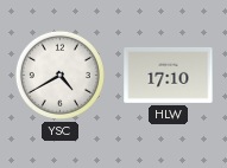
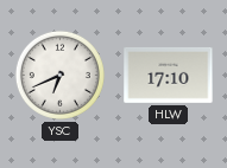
YSC: 4:40 -> 6:41
